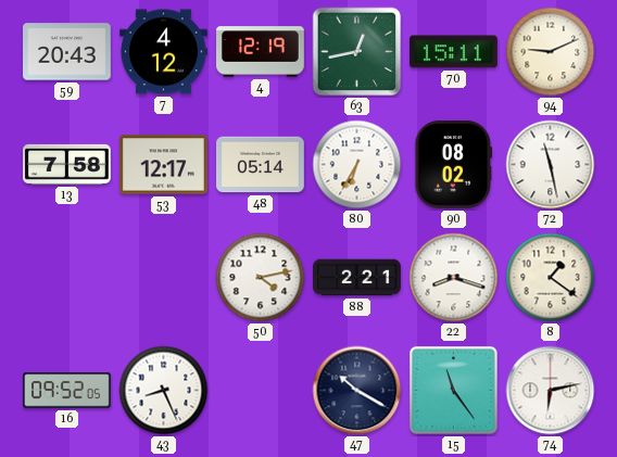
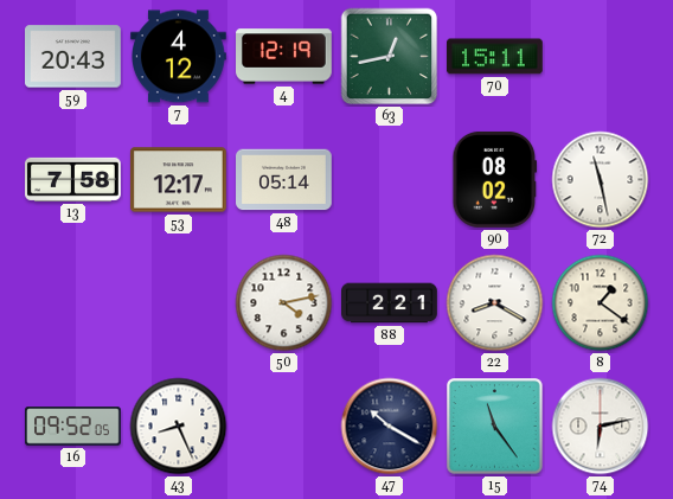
94: 9:11 -> none
80: 6:35 -> none
22: 8:18 -> 8:20
